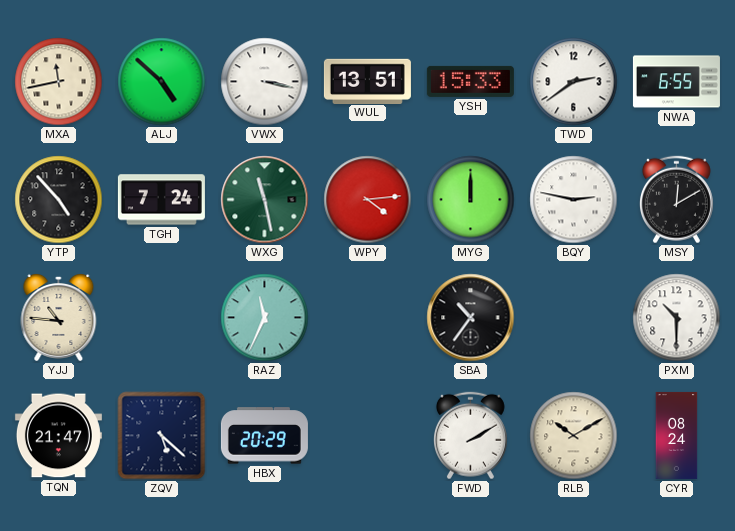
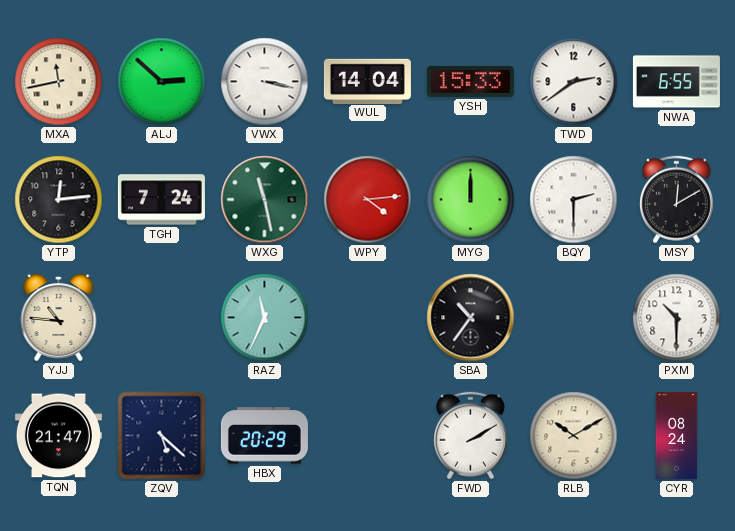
ALJ: 4:52 -> 2:52
WUL: 13:51 -> 14:04
YTP: 4:53 -> 12:14
BQY: 2:47 -> 2:30
